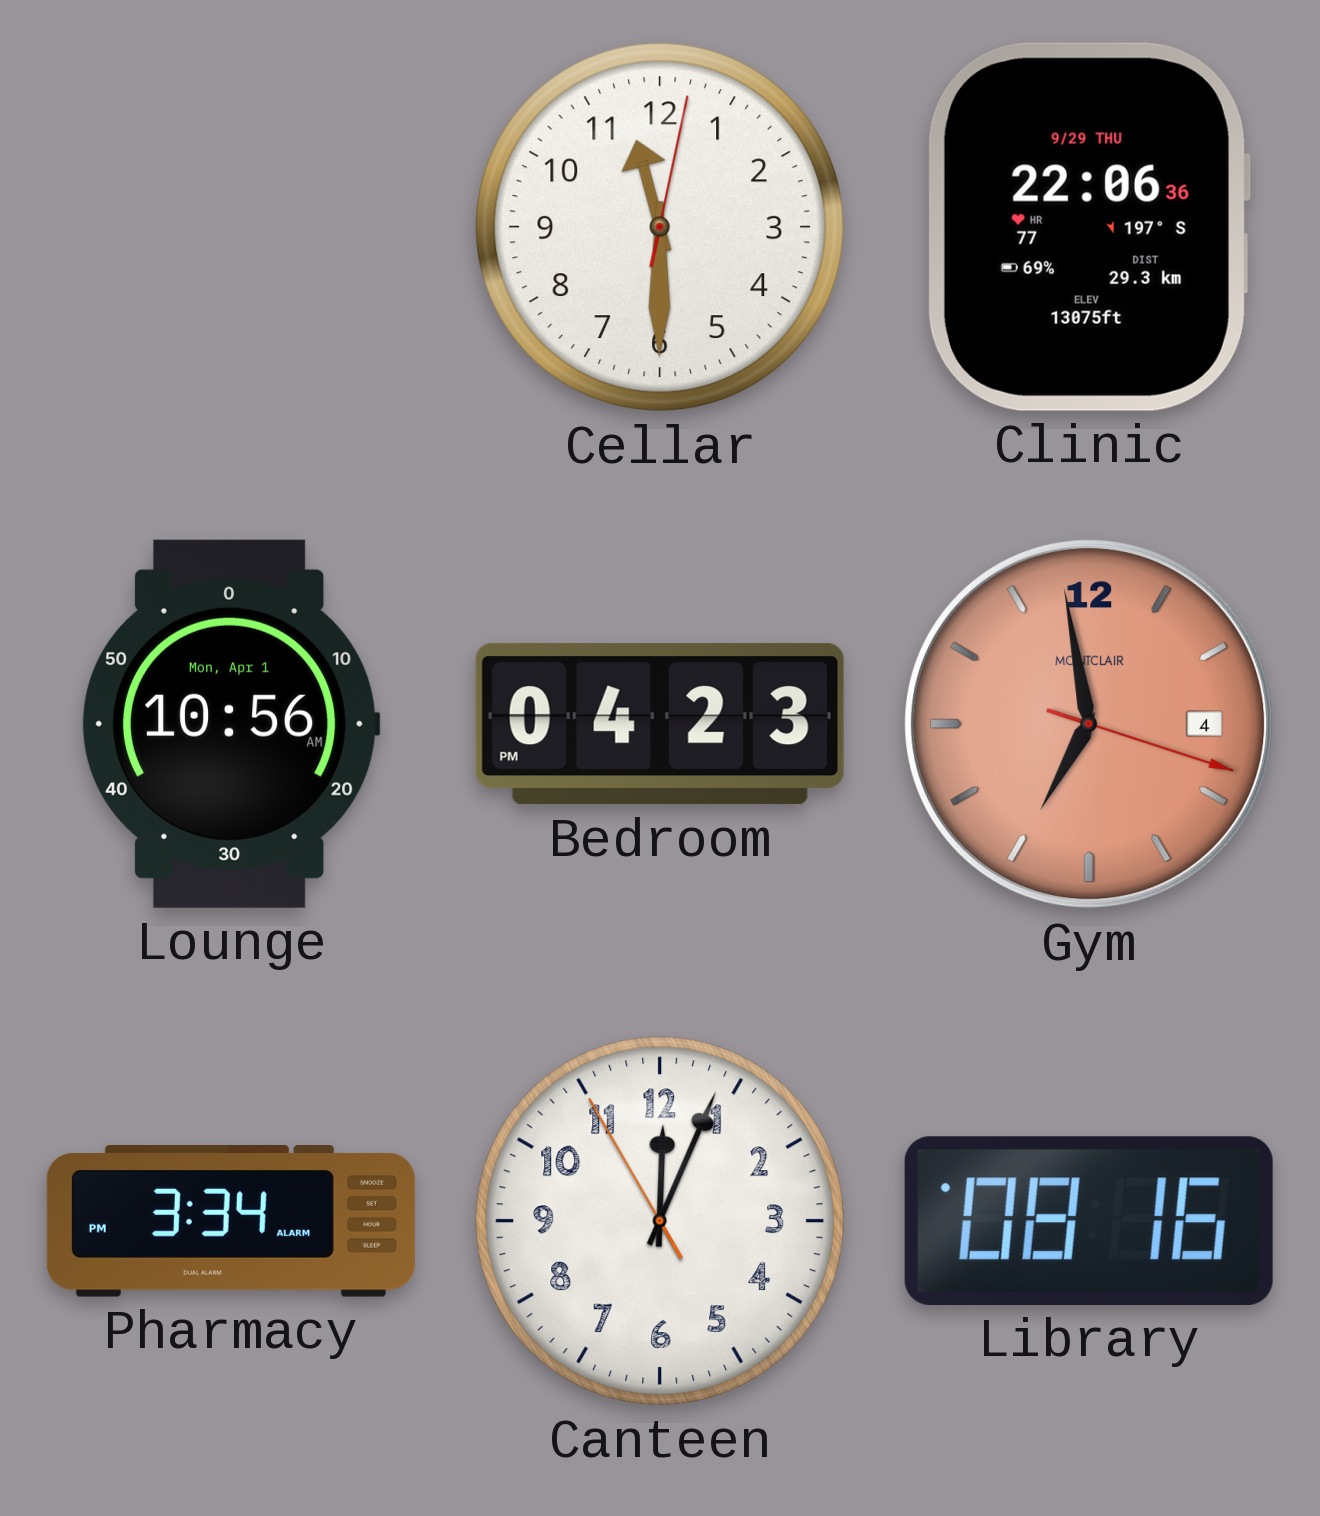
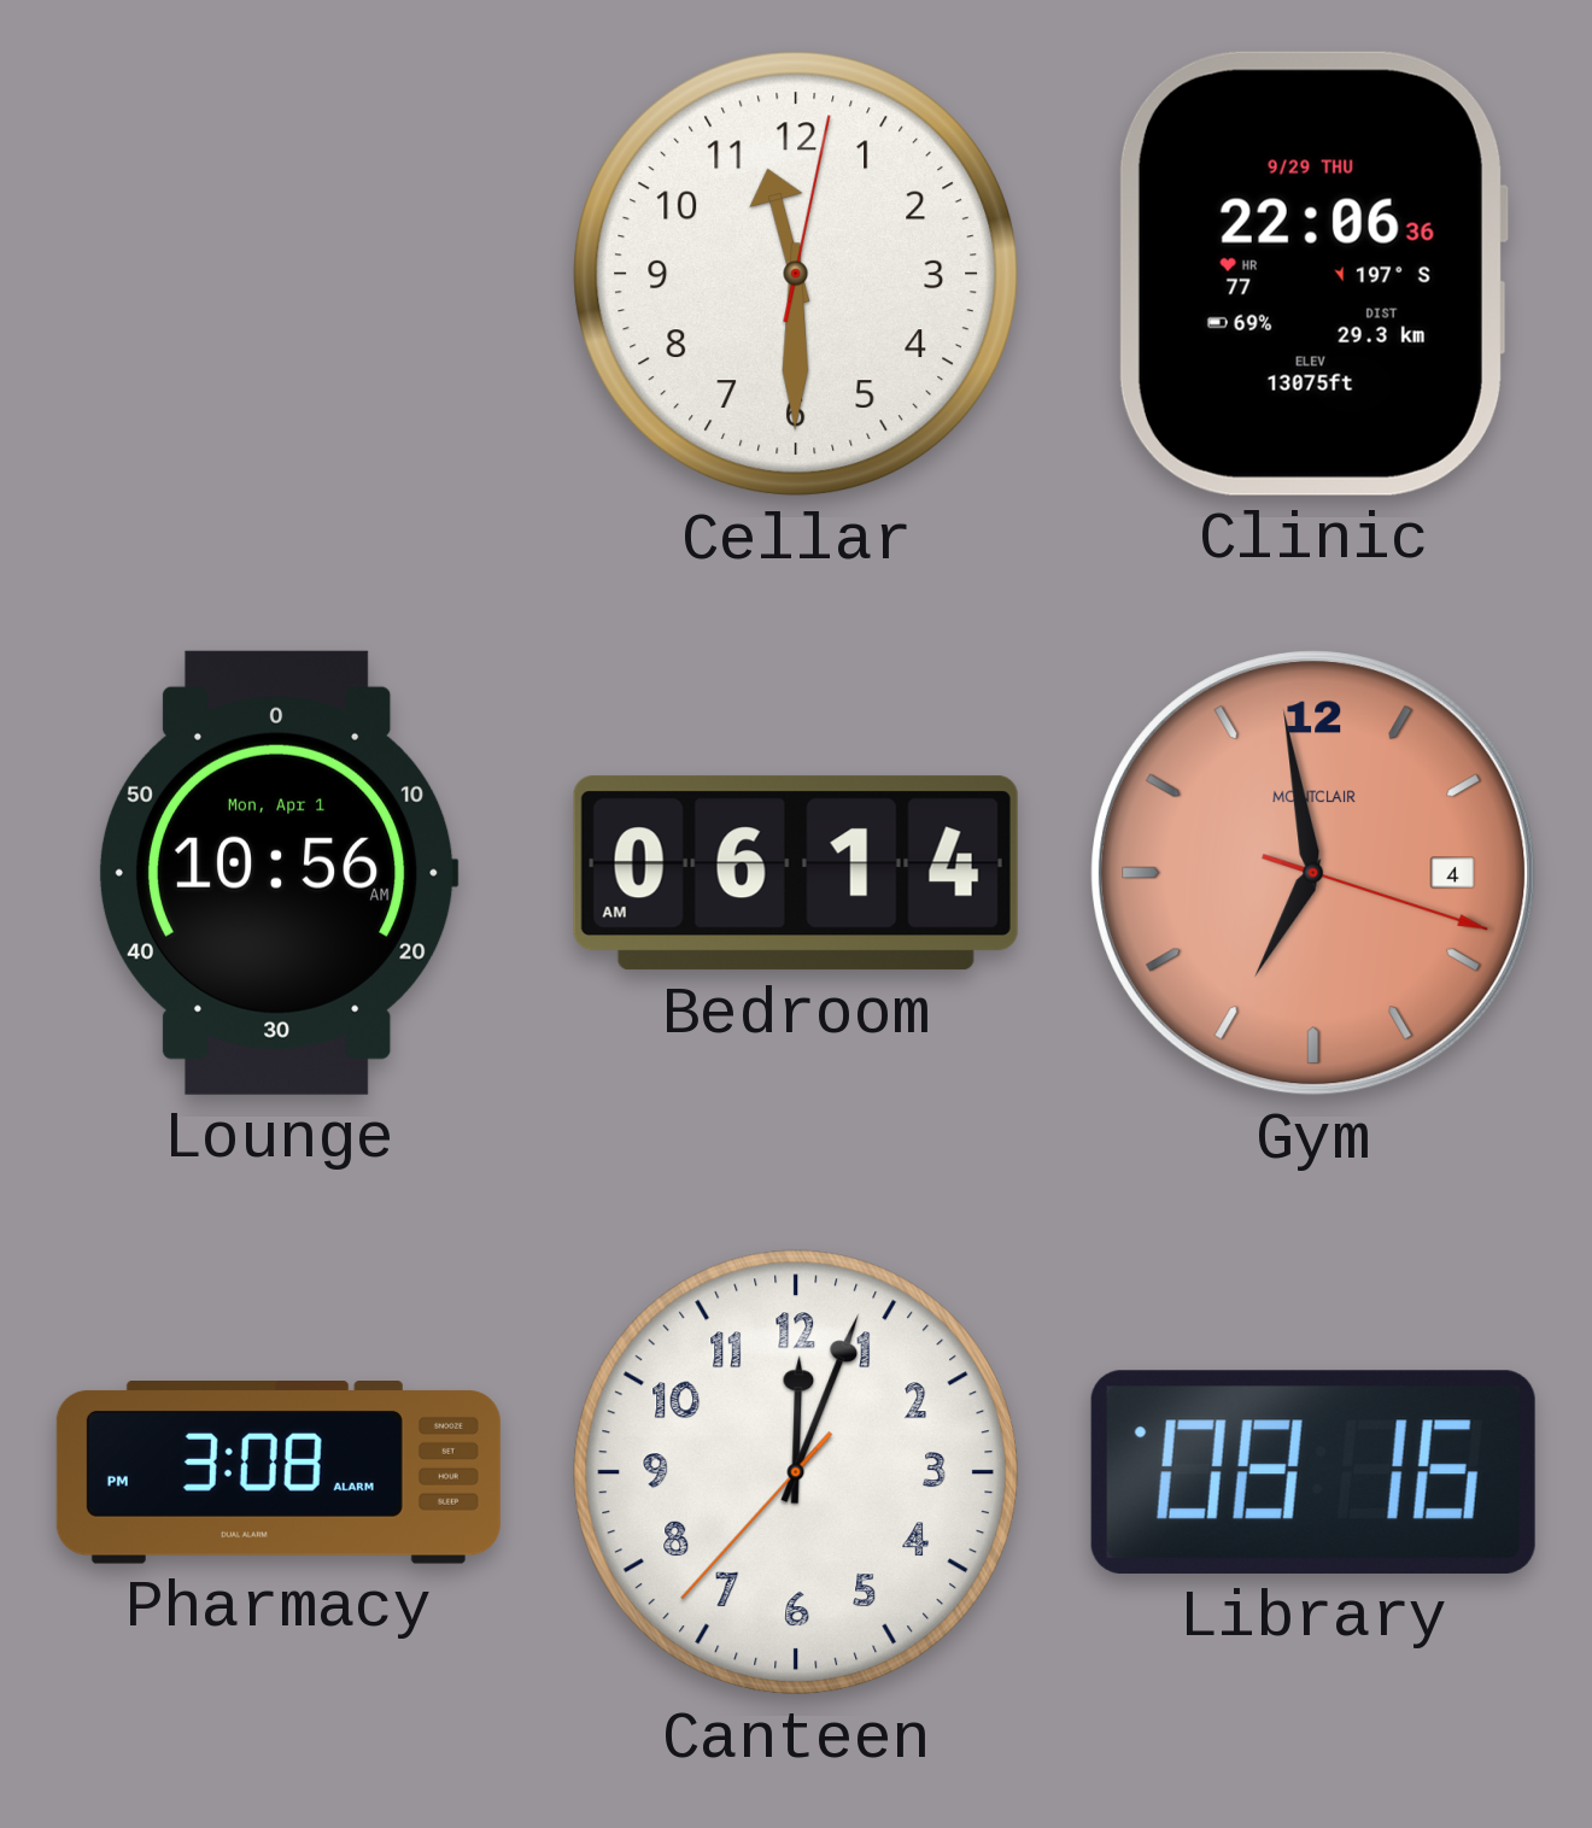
Bedroom: 04:23 -> 06:14
Pharmacy: 3:34 -> 3:08
Canteen: 12:03:55 -> 12:03:37
